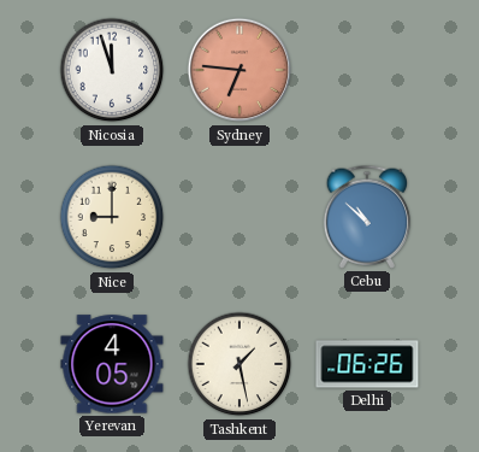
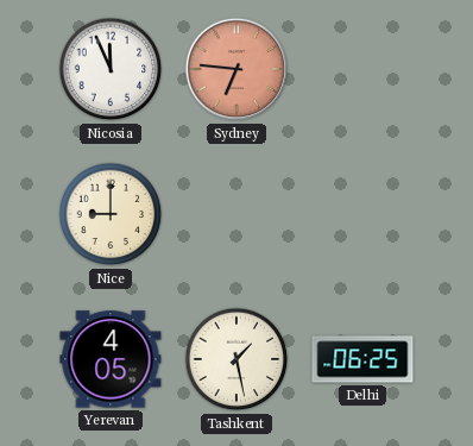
Nicosia: 11:57 -> 11:56
Cebu: 10:52 -> none
Delhi: 06:26 -> 06:25
